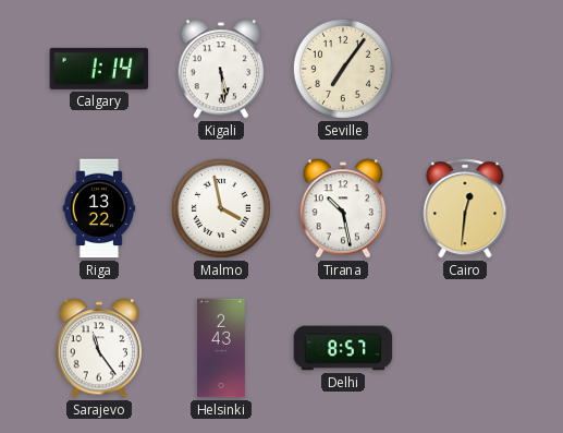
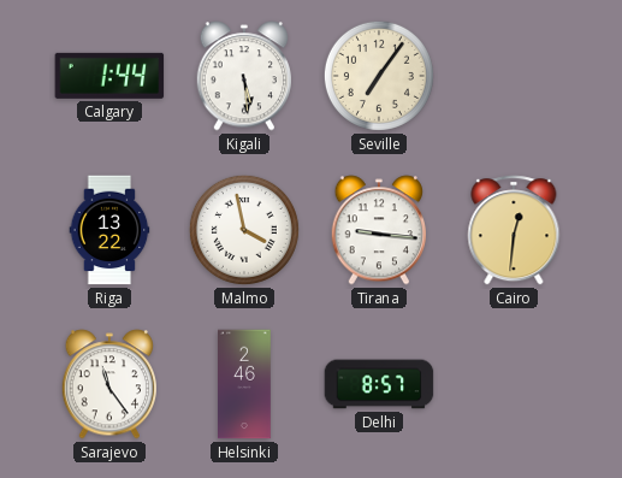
Calgary: 1:14 -> 1:44
Tirana: 10:28 -> 9:16
Helsinki: 2:43 -> 2:46
